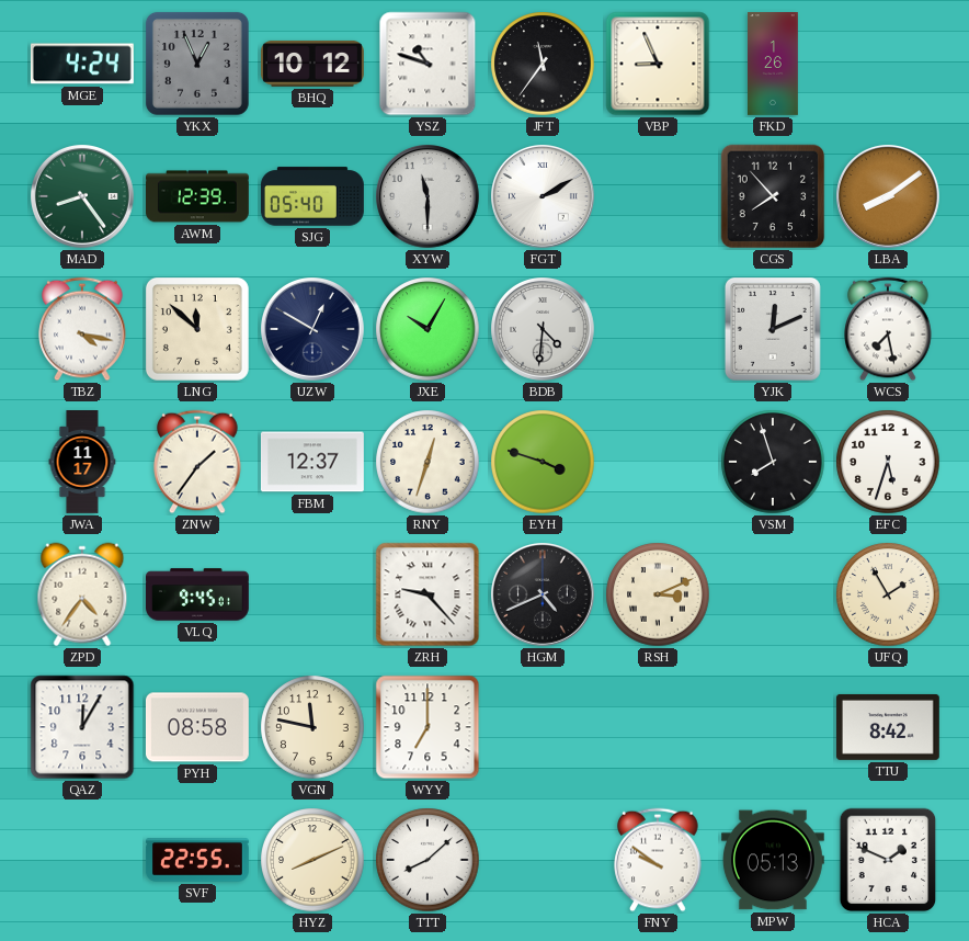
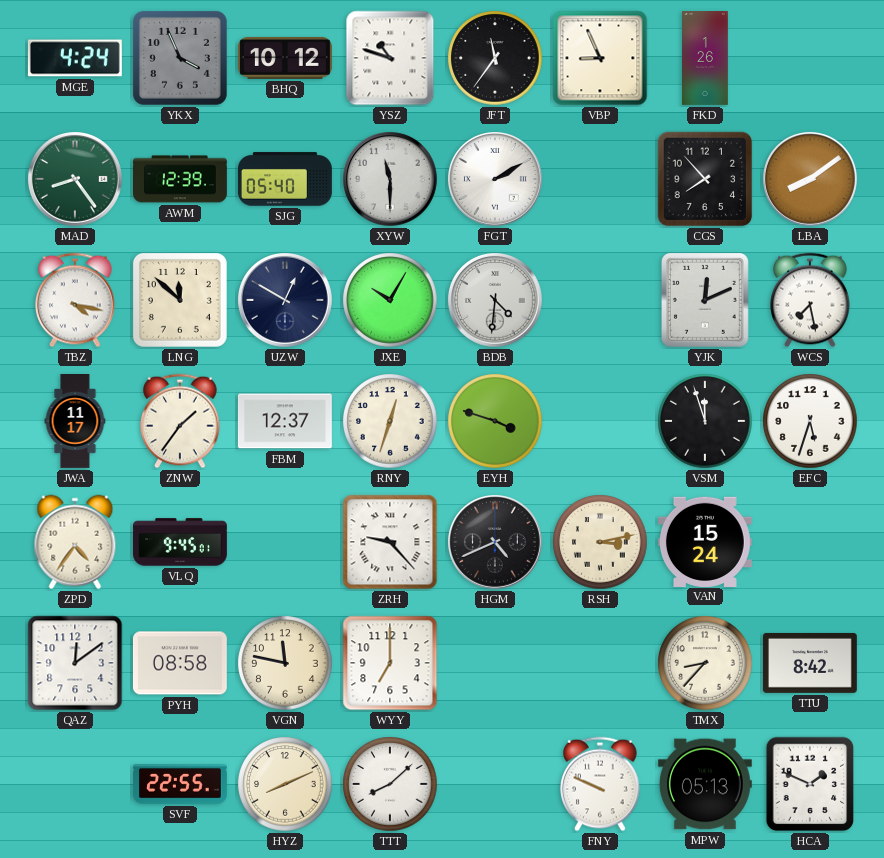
YKX: 12:56 -> 3:56
VSM: 7:57 -> 11:57
RSH: 3:11 -> 3:13
VAN: none -> 15:24
UFQ: 1:55 -> none
QAZ: 12:05 -> 12:09
TMX: none -> 8:37
FNY: 9:51 -> 9:49
